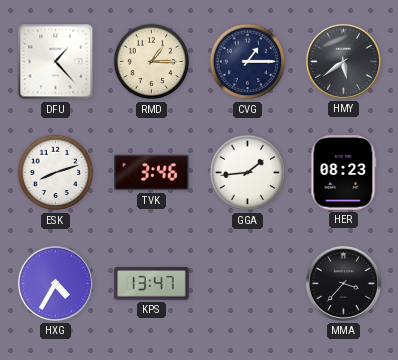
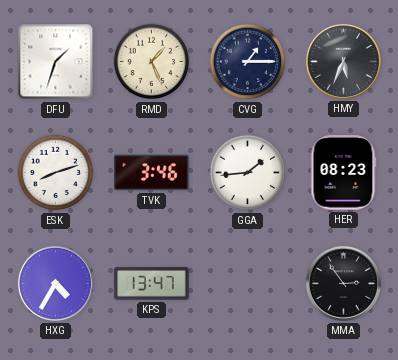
DFU: 1:23 -> 1:33
RMD: 1:15 -> 1:26
HMY: 5:39 -> 5:34
MMA: 3:37 -> 2:54
